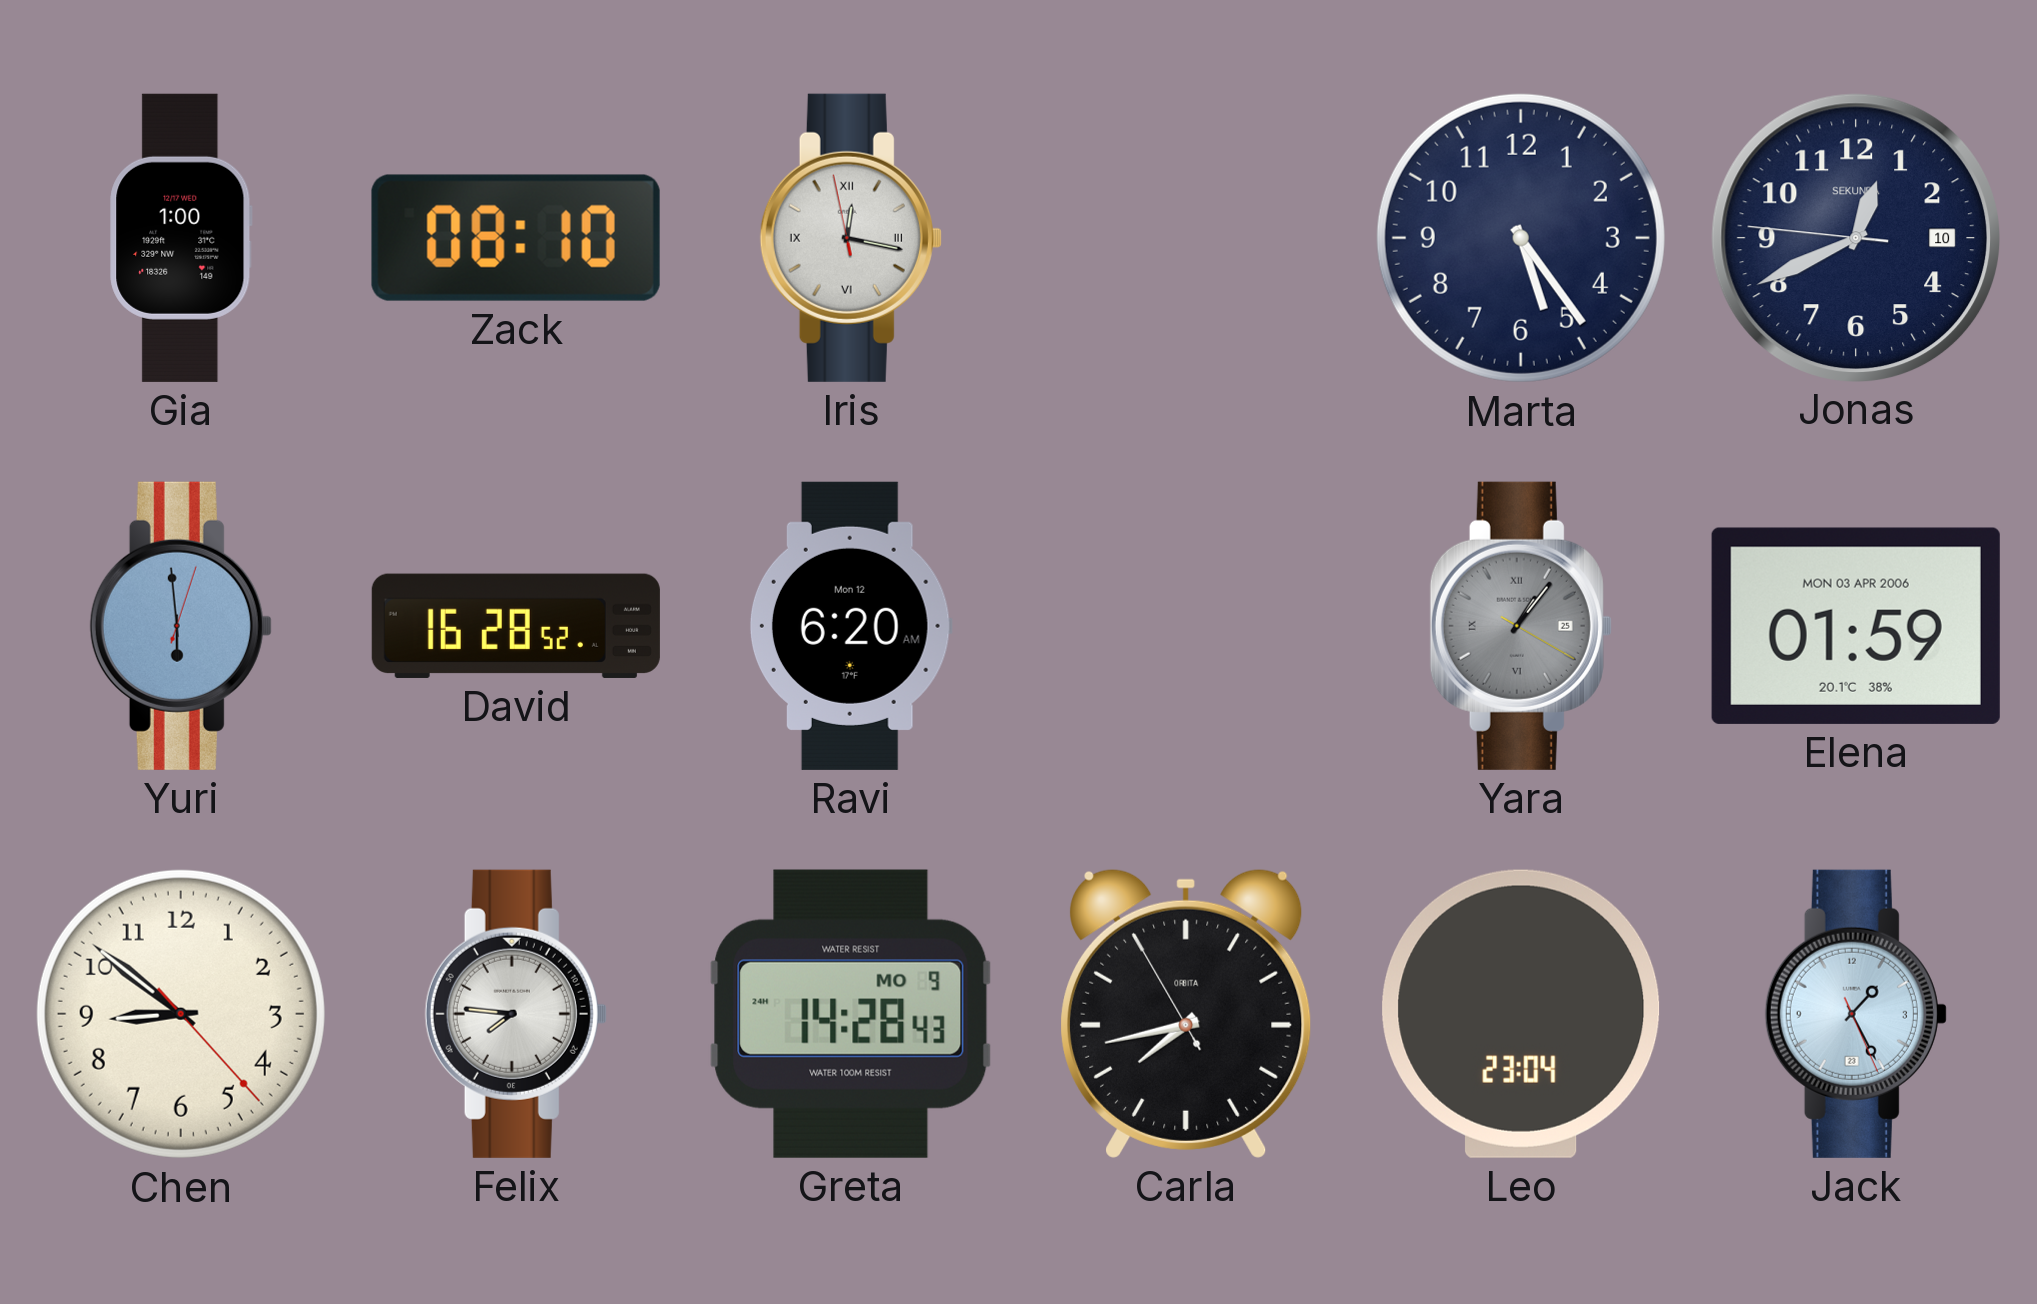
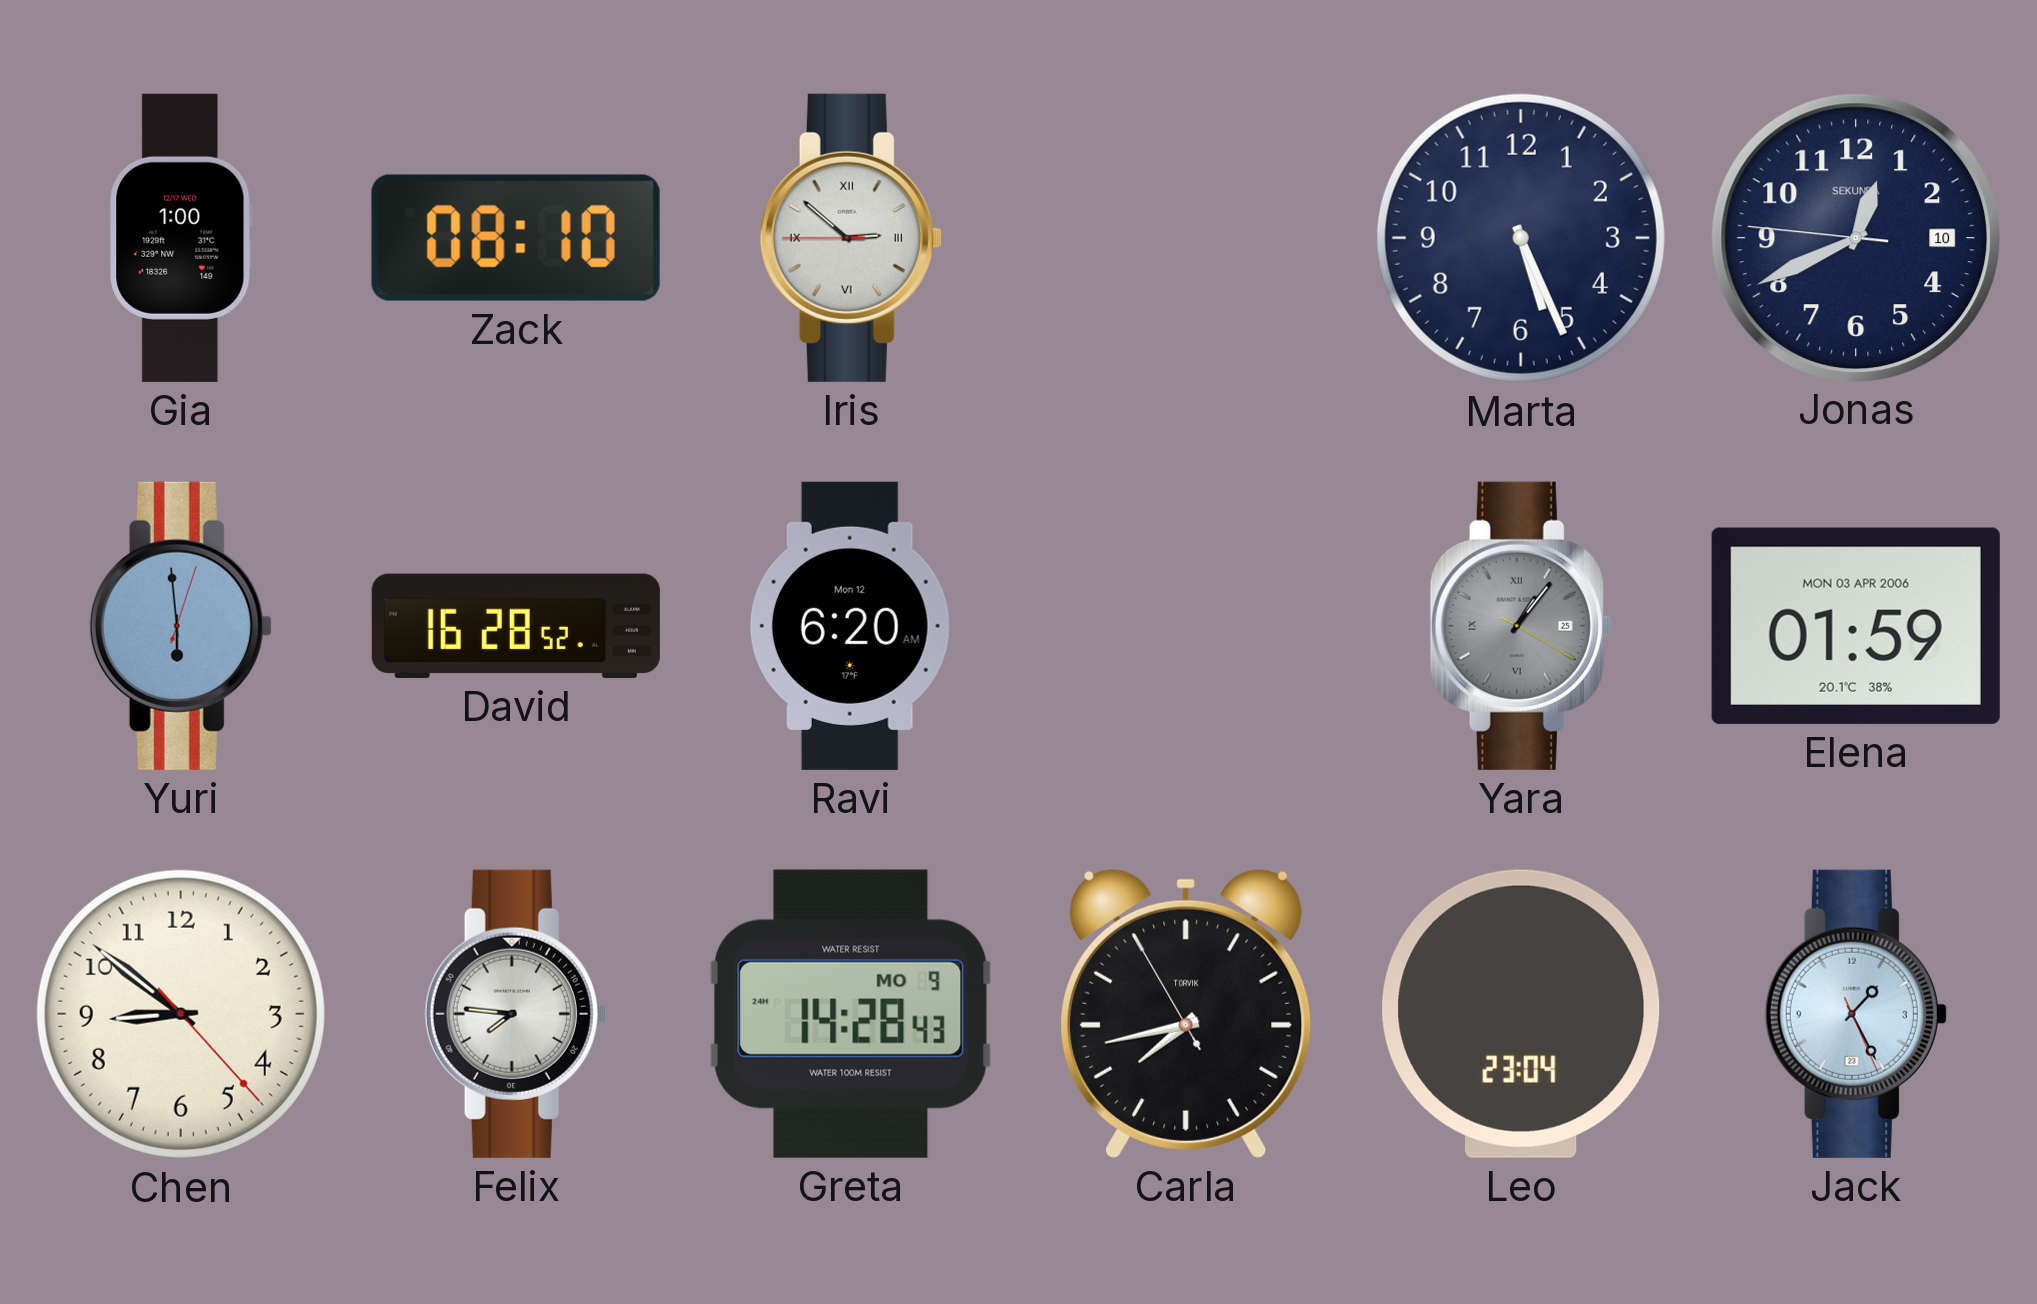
Iris: 12:16 -> 2:51
Marta: 5:24 -> 5:26
Carla brand: ORBITA -> TORVIK
